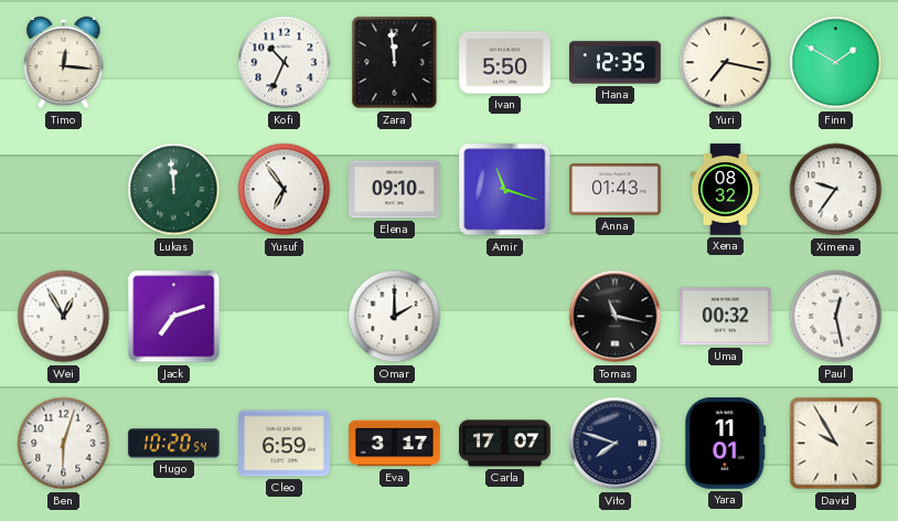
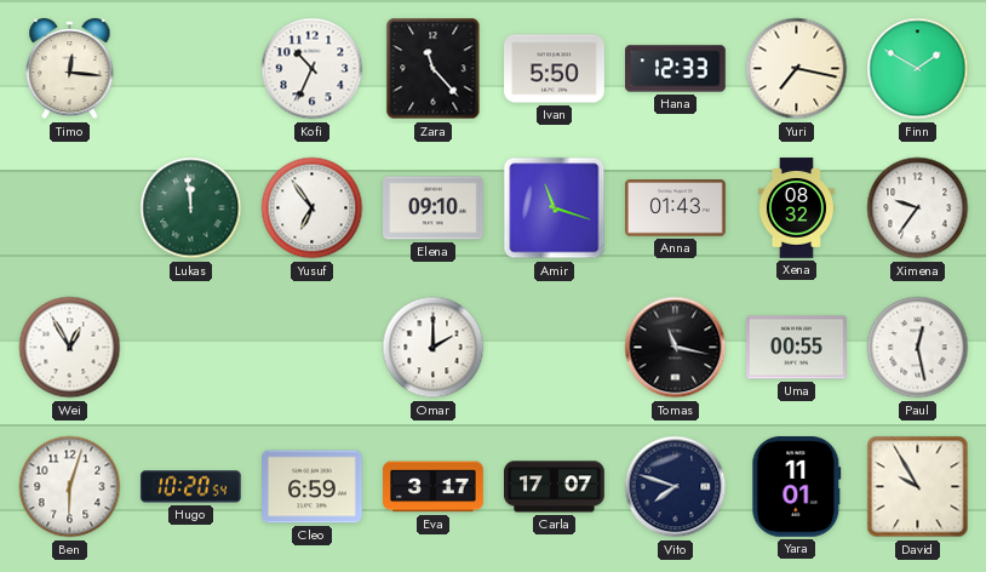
Zara: 11:59 -> 11:23
Hana: 12:35 -> 12:33
Jack: 7:12 -> none
Uma: 00:32 -> 00:55
